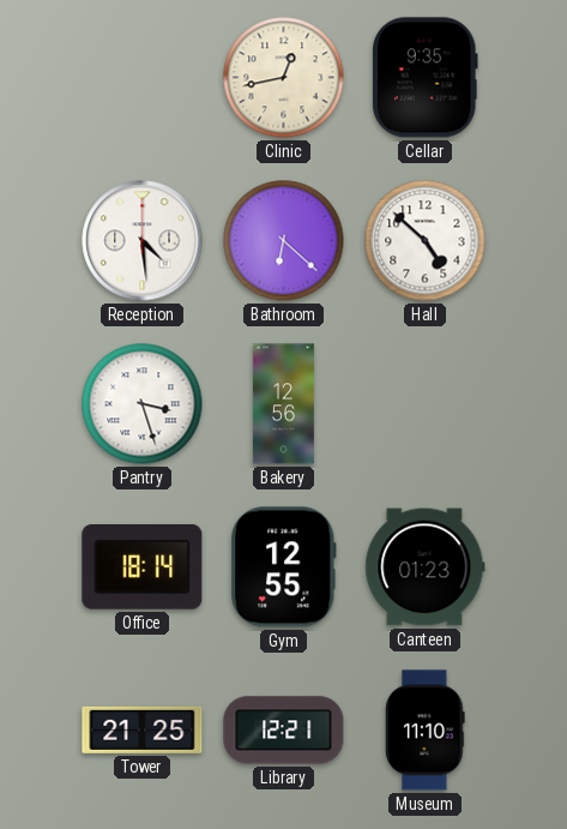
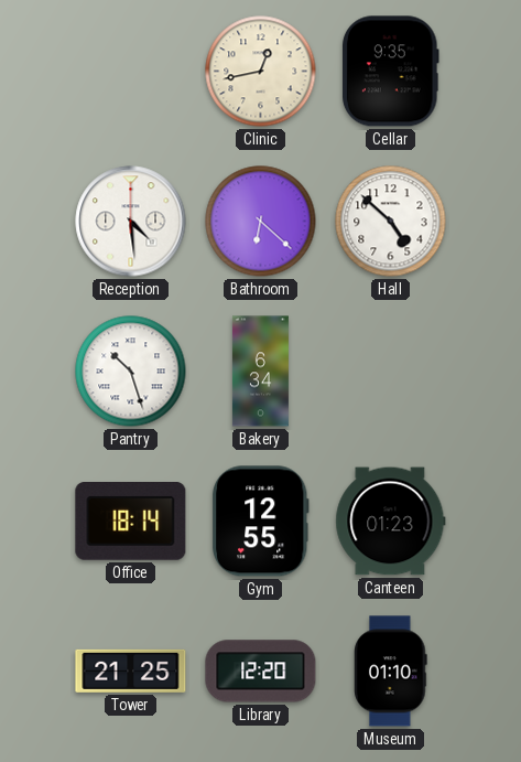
Pantry: 3:27 -> 10:27
Bakery: 12:56 -> 6:34
Library: 12:21 -> 12:20
Museum: 11:10 -> 01:10
